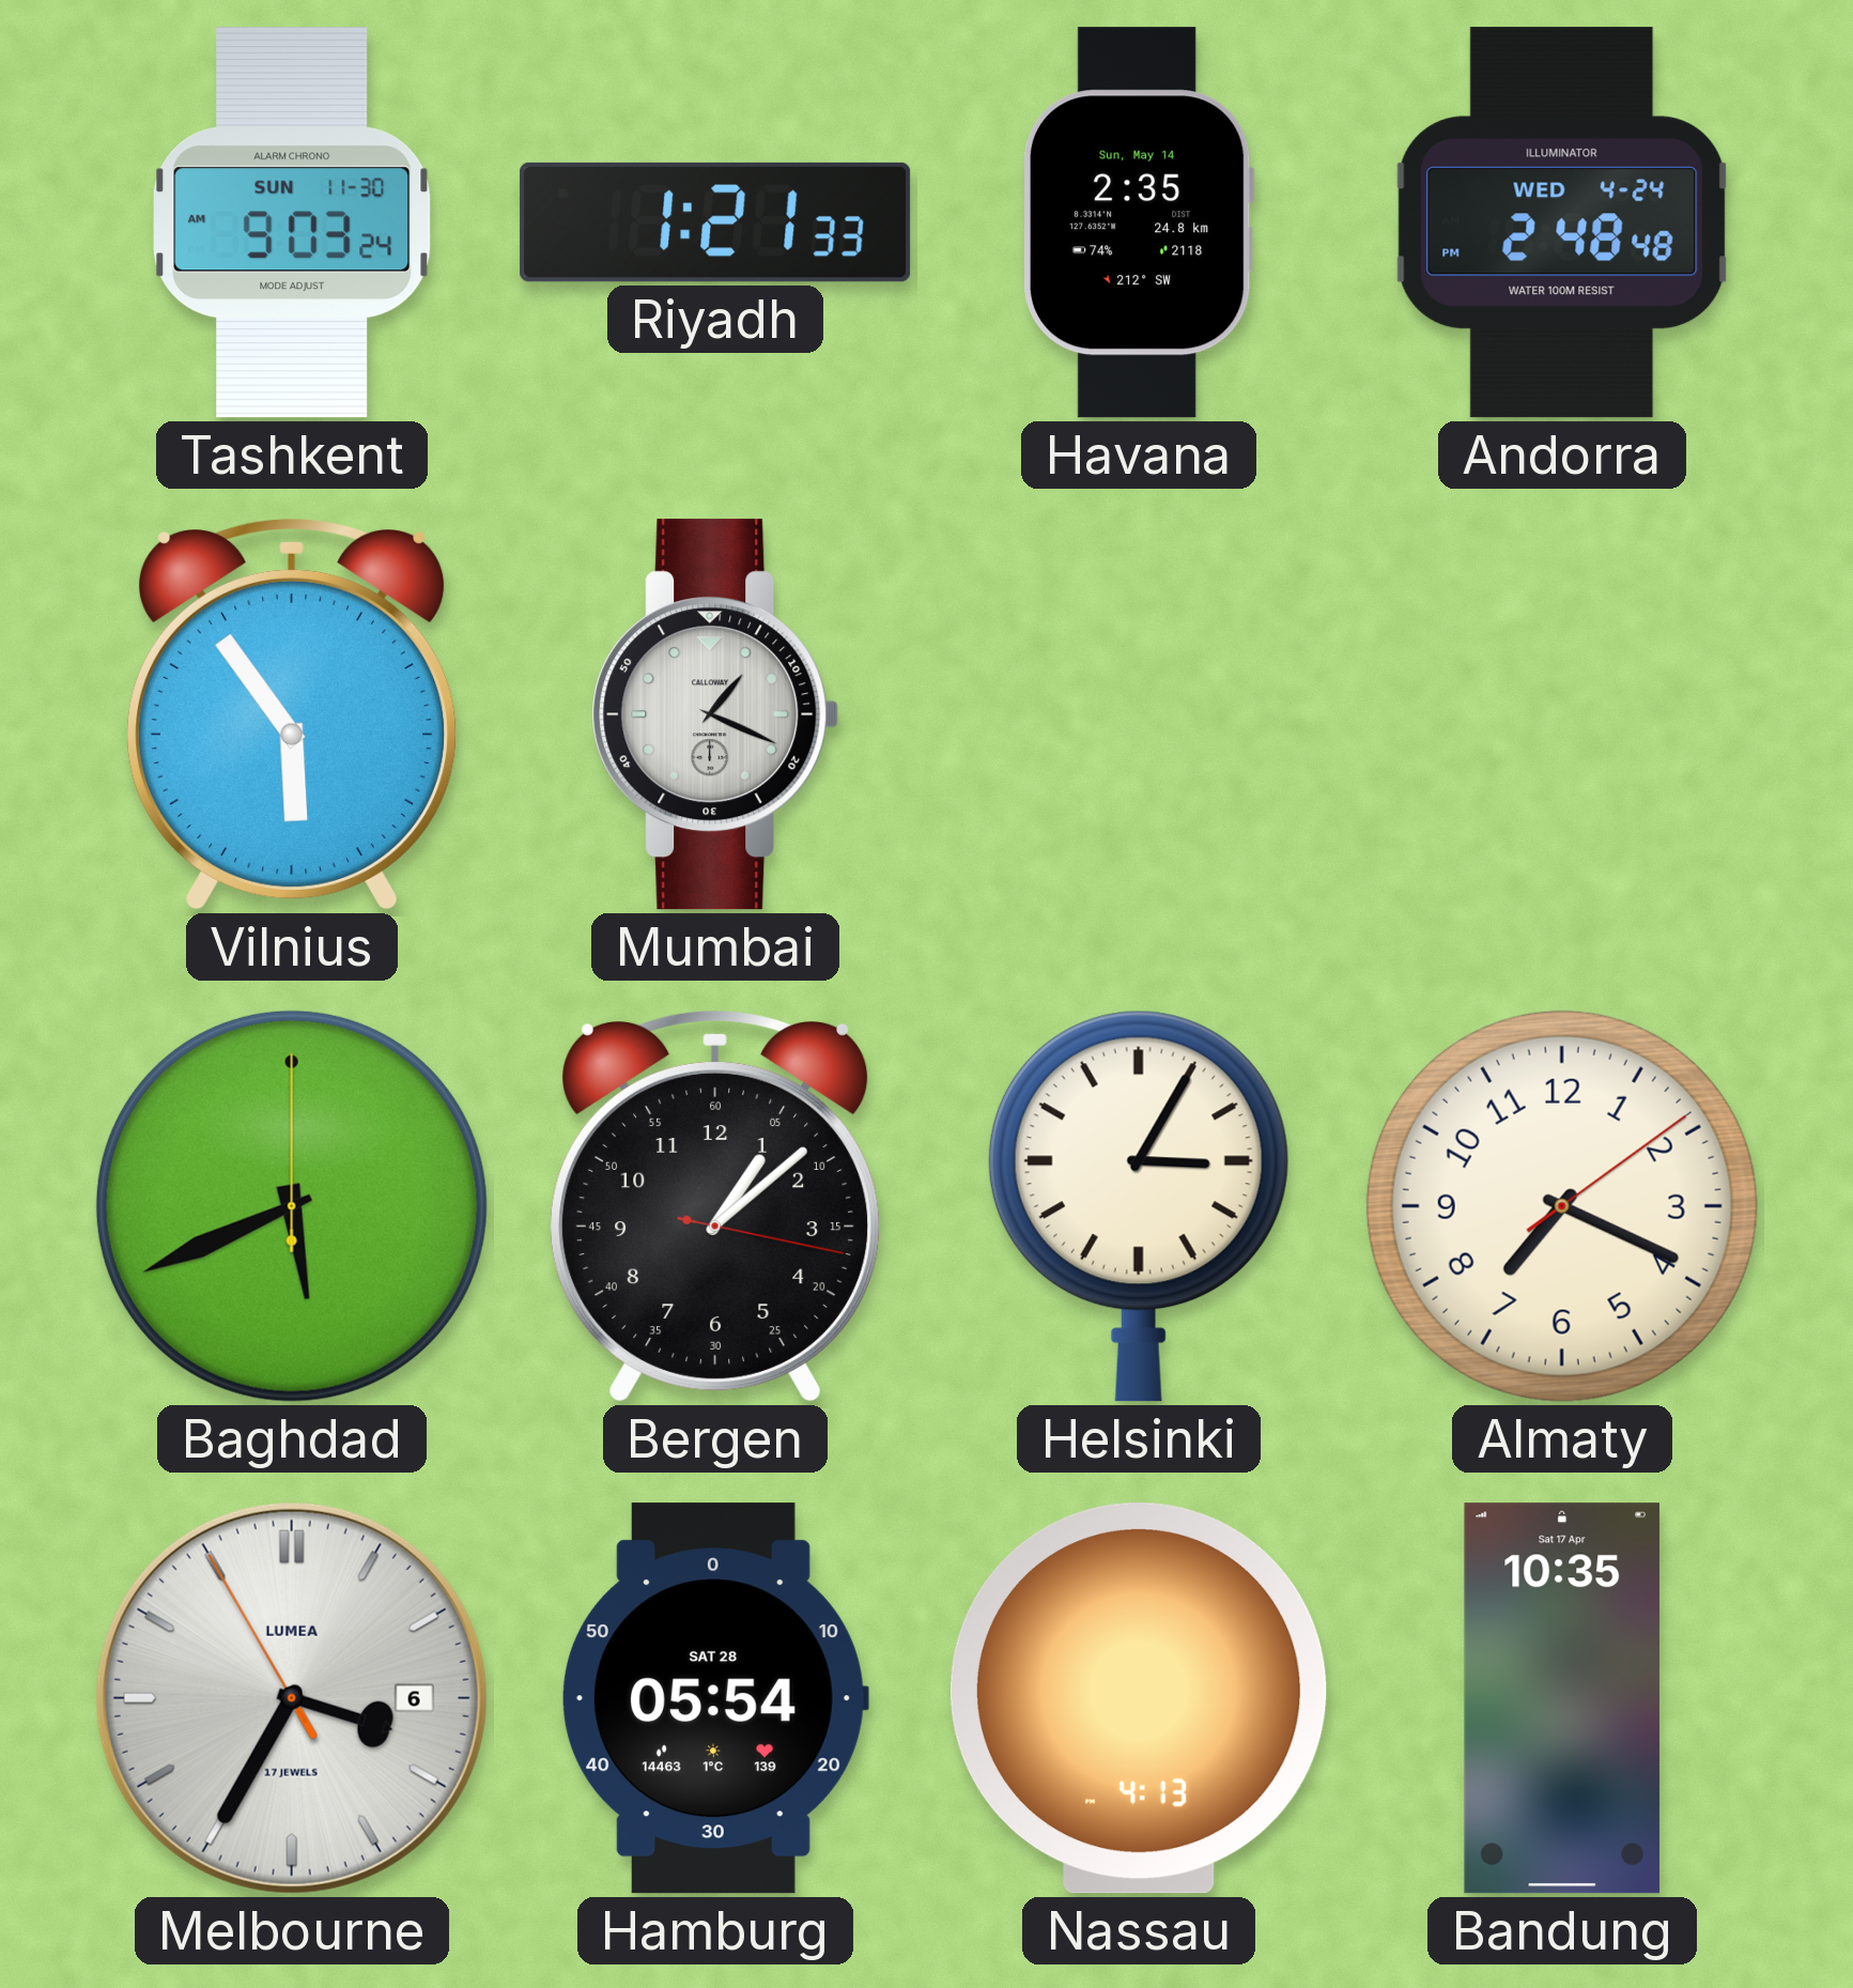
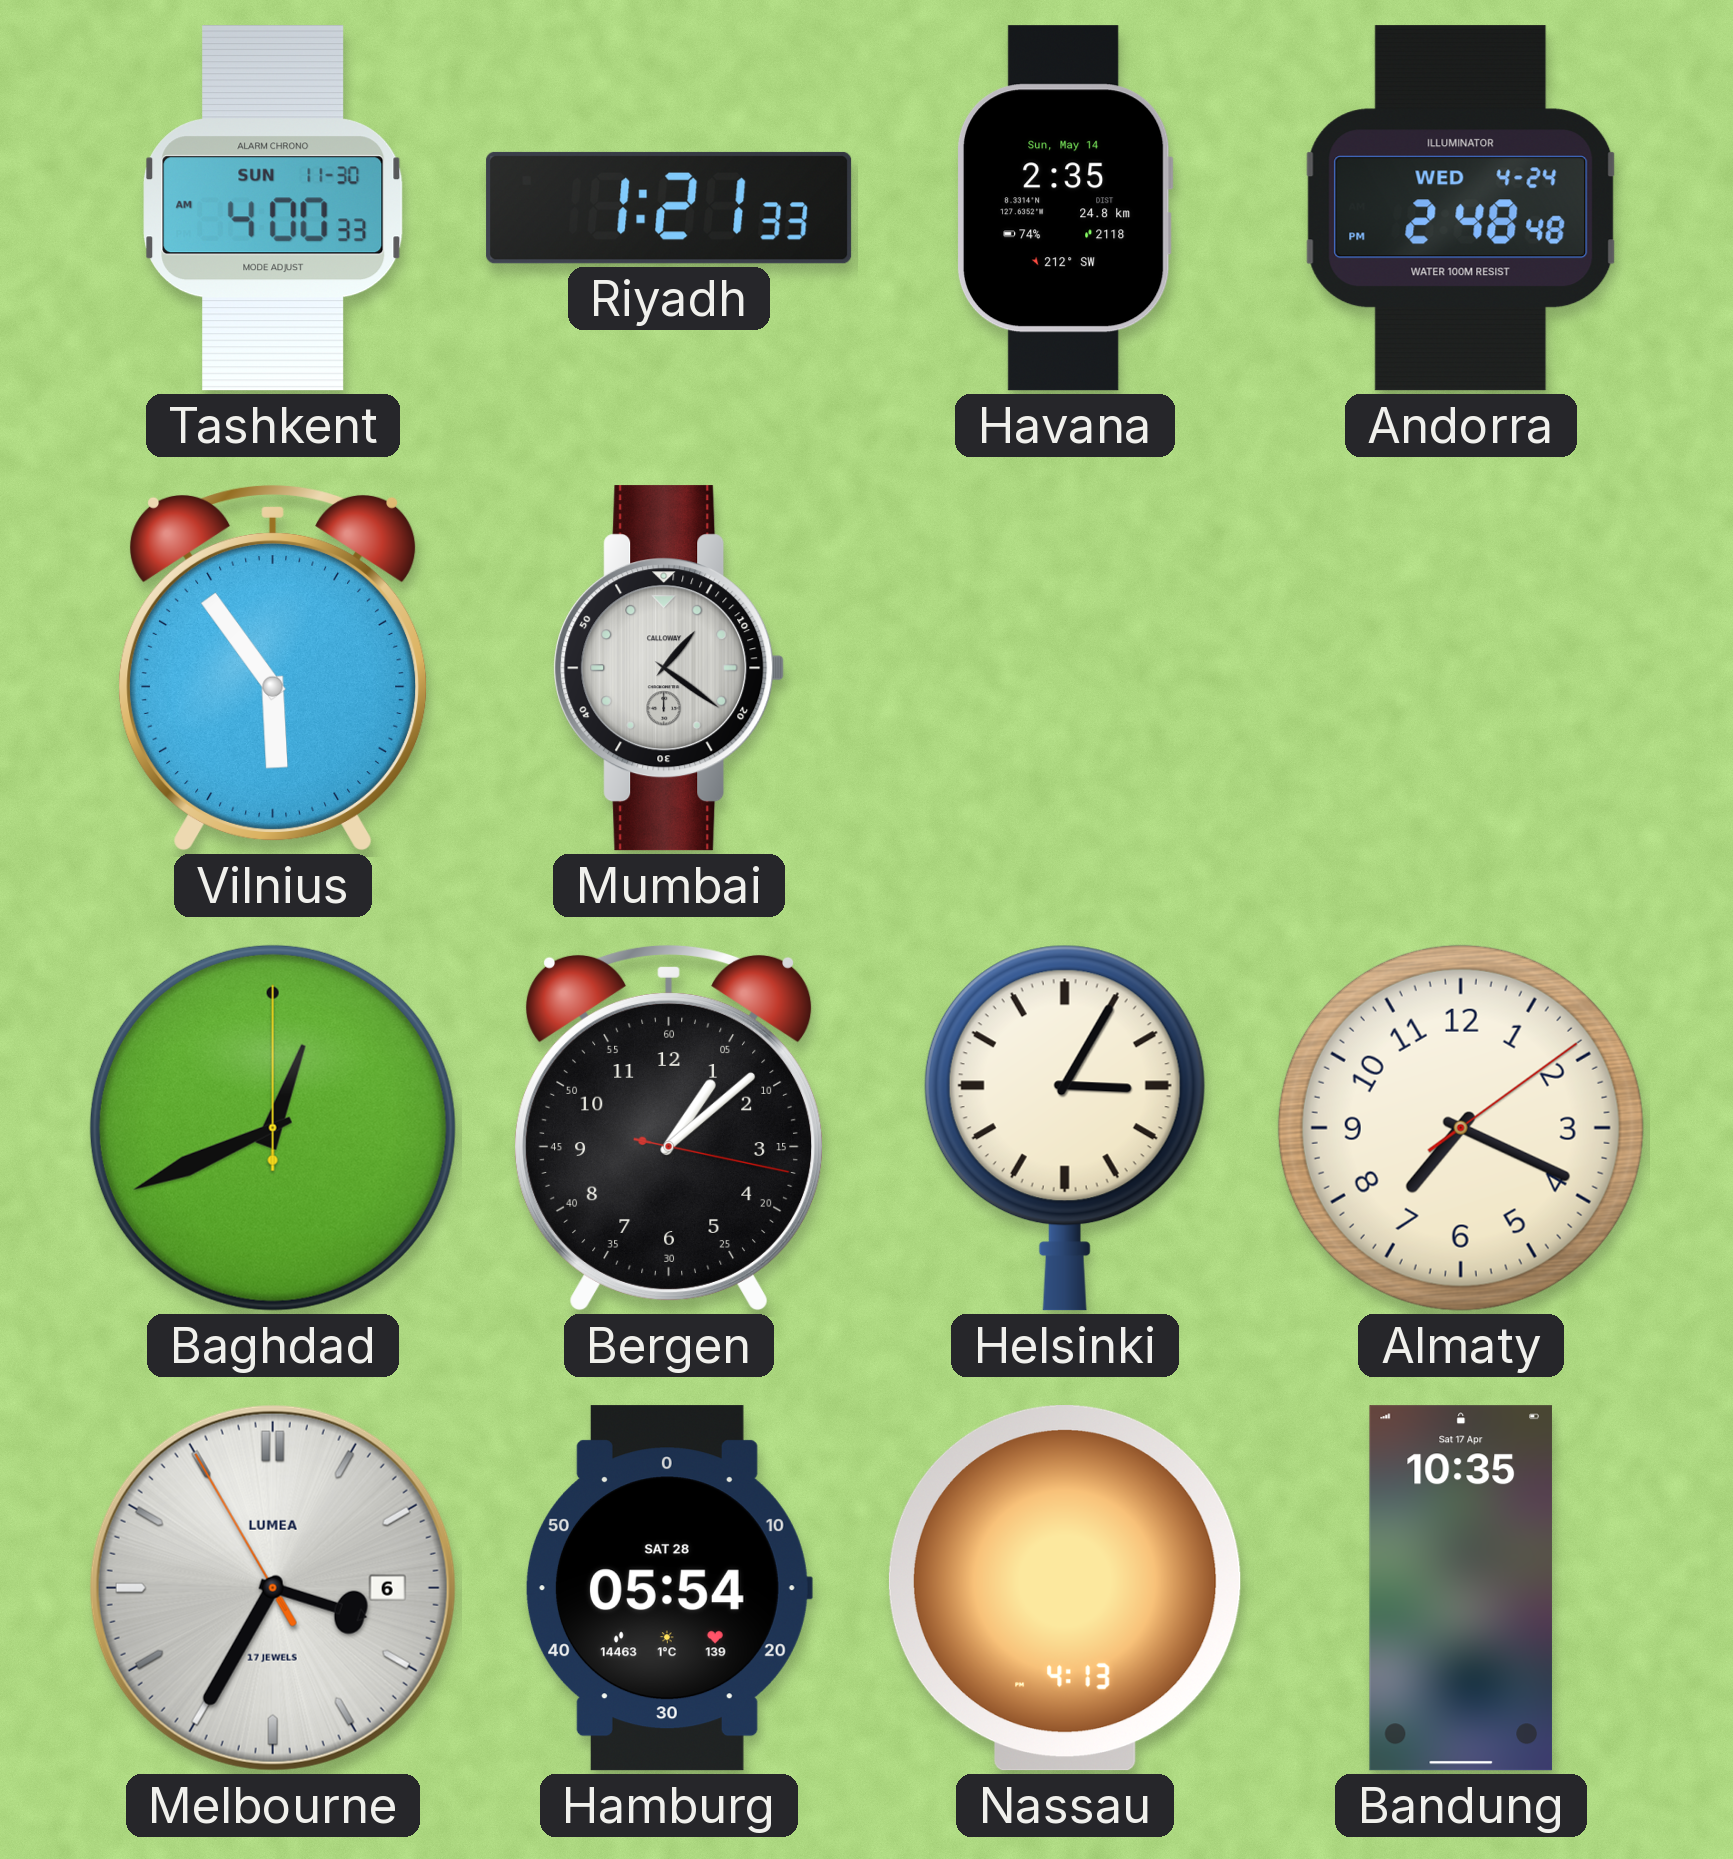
Tashkent: 9:03 -> 4:00
Mumbai: 1:19 -> 1:21
Baghdad: 5:41 -> 12:41
